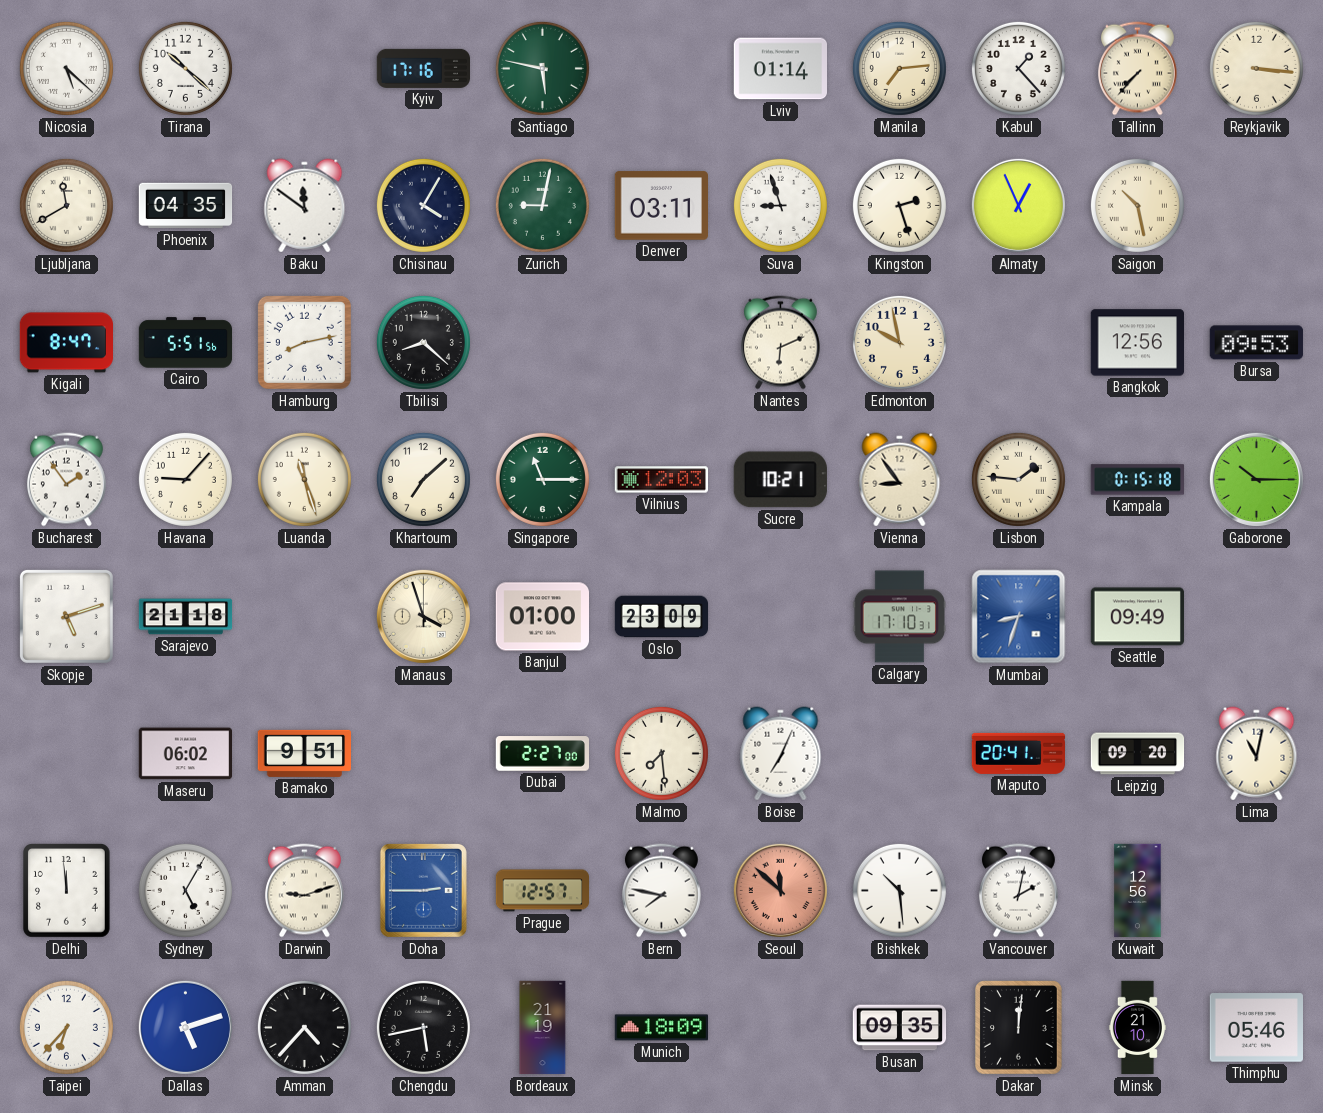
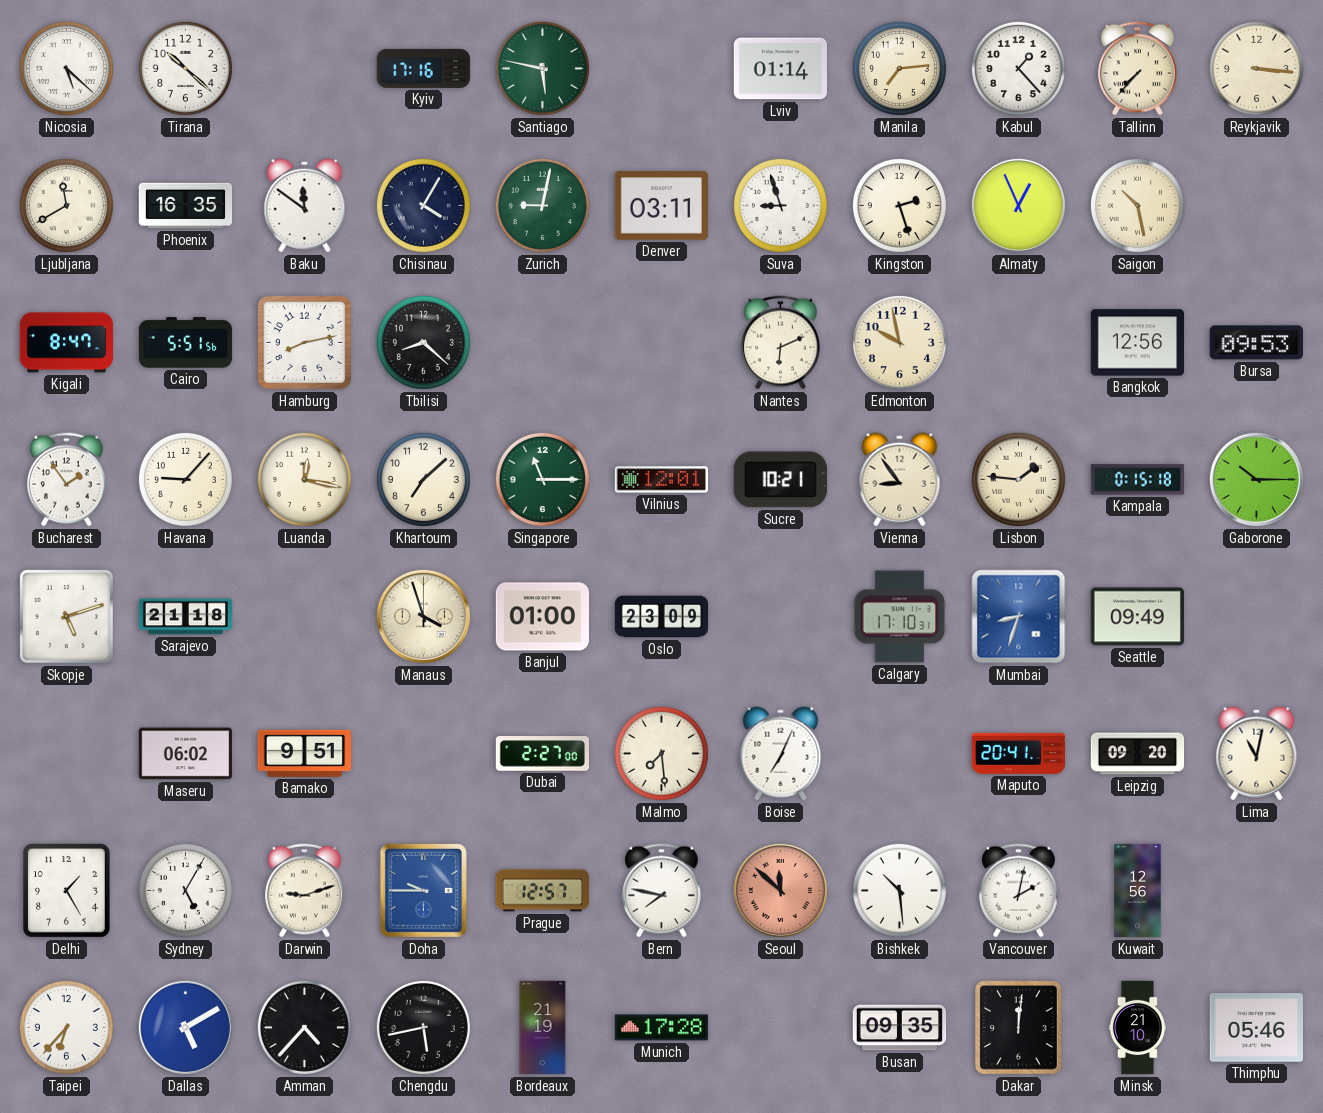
Phoenix: 04:35 -> 16:35
Luanda: 11:27 -> 12:17
Vilnius: 12:03 -> 12:01
Delhi: 11:59 -> 1:25
Doha: 2:45 -> 9:45
Dallas: 5:12 -> 5:10
Munich: 18:09 -> 17:28
